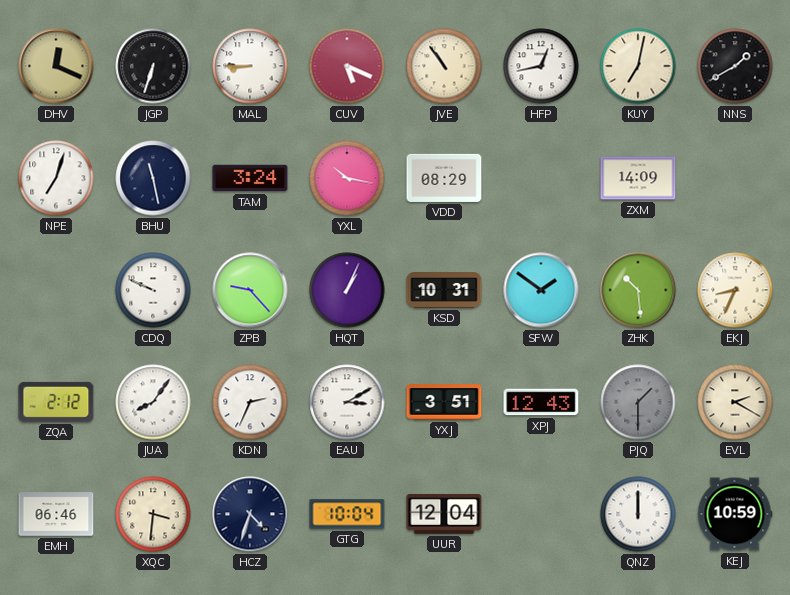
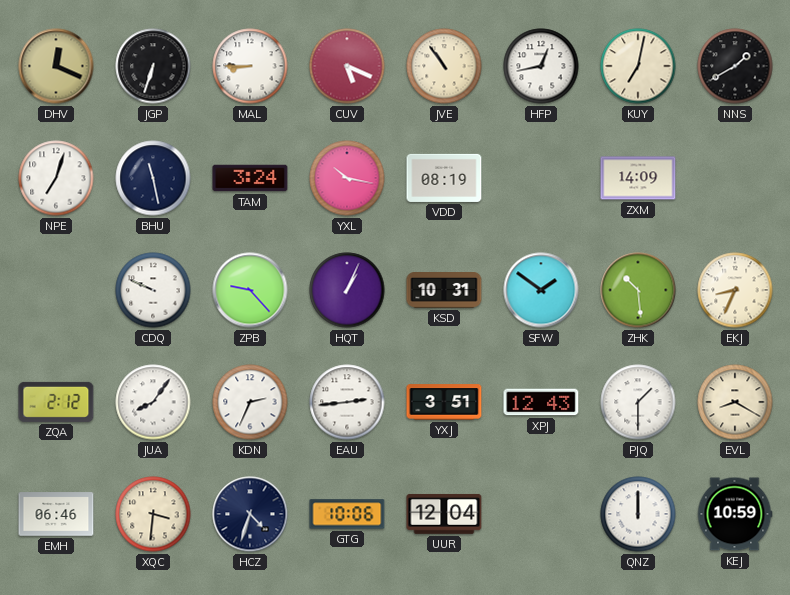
VDD: 08:29 -> 08:19
EAU: 3:10 -> 2:44
PJQ dial: grey -> white
EVL: 2:20 -> 8:20
GTG: 10:04 -> 10:06
